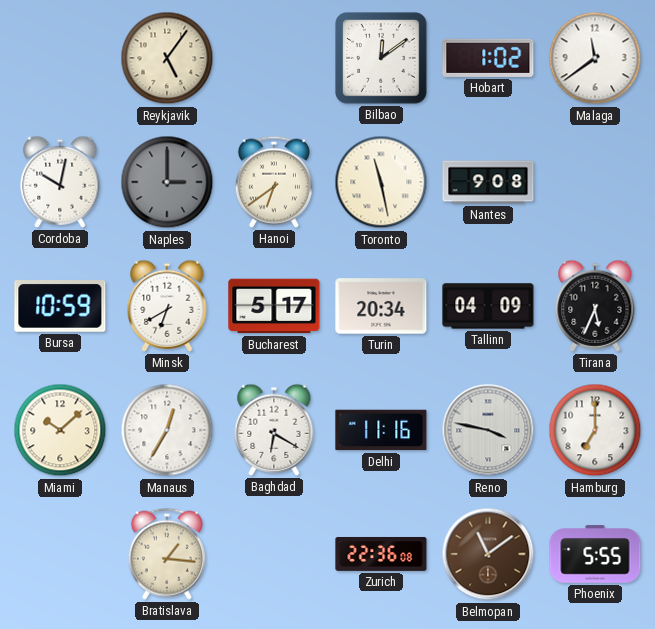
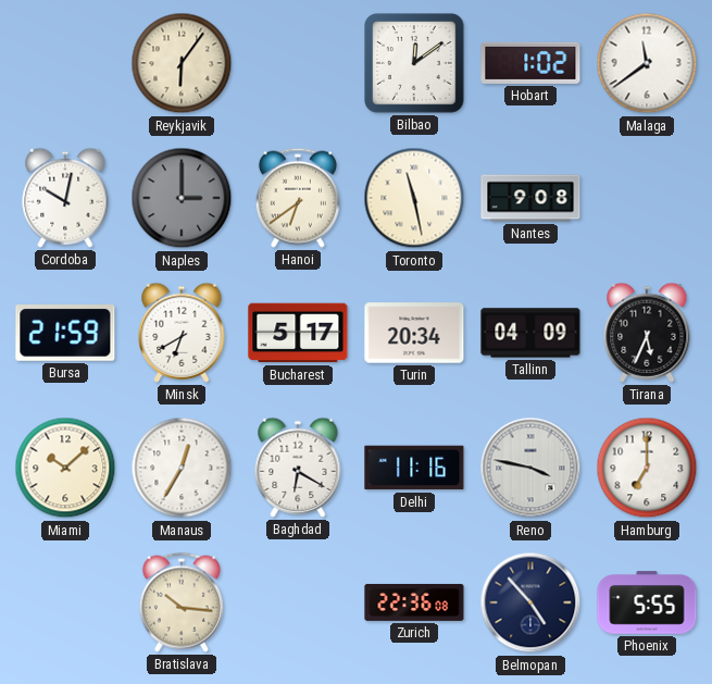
Reykjavik: 5:06 -> 6:06
Bursa: 10:59 -> 21:59
Bratislava: 1:16 -> 10:16
Belmopan: 11:09 -> 4:53
Belmopan dial: brown -> navy
